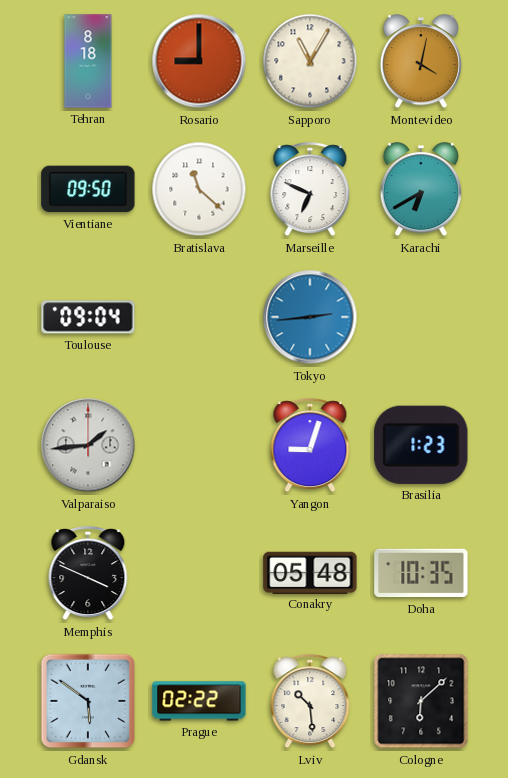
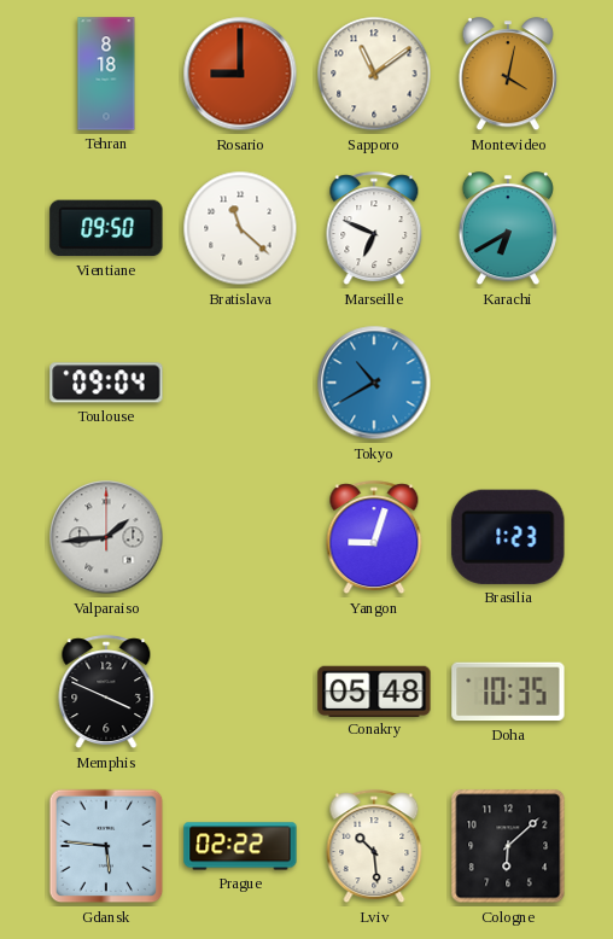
Sapporo: 11:05 -> 11:09
Tokyo: 2:44 -> 10:40
Gdansk: 5:51 -> 5:46
